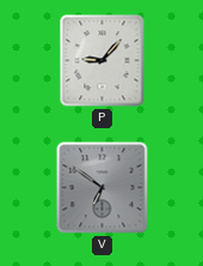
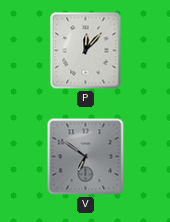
P: 9:07 -> 12:07
